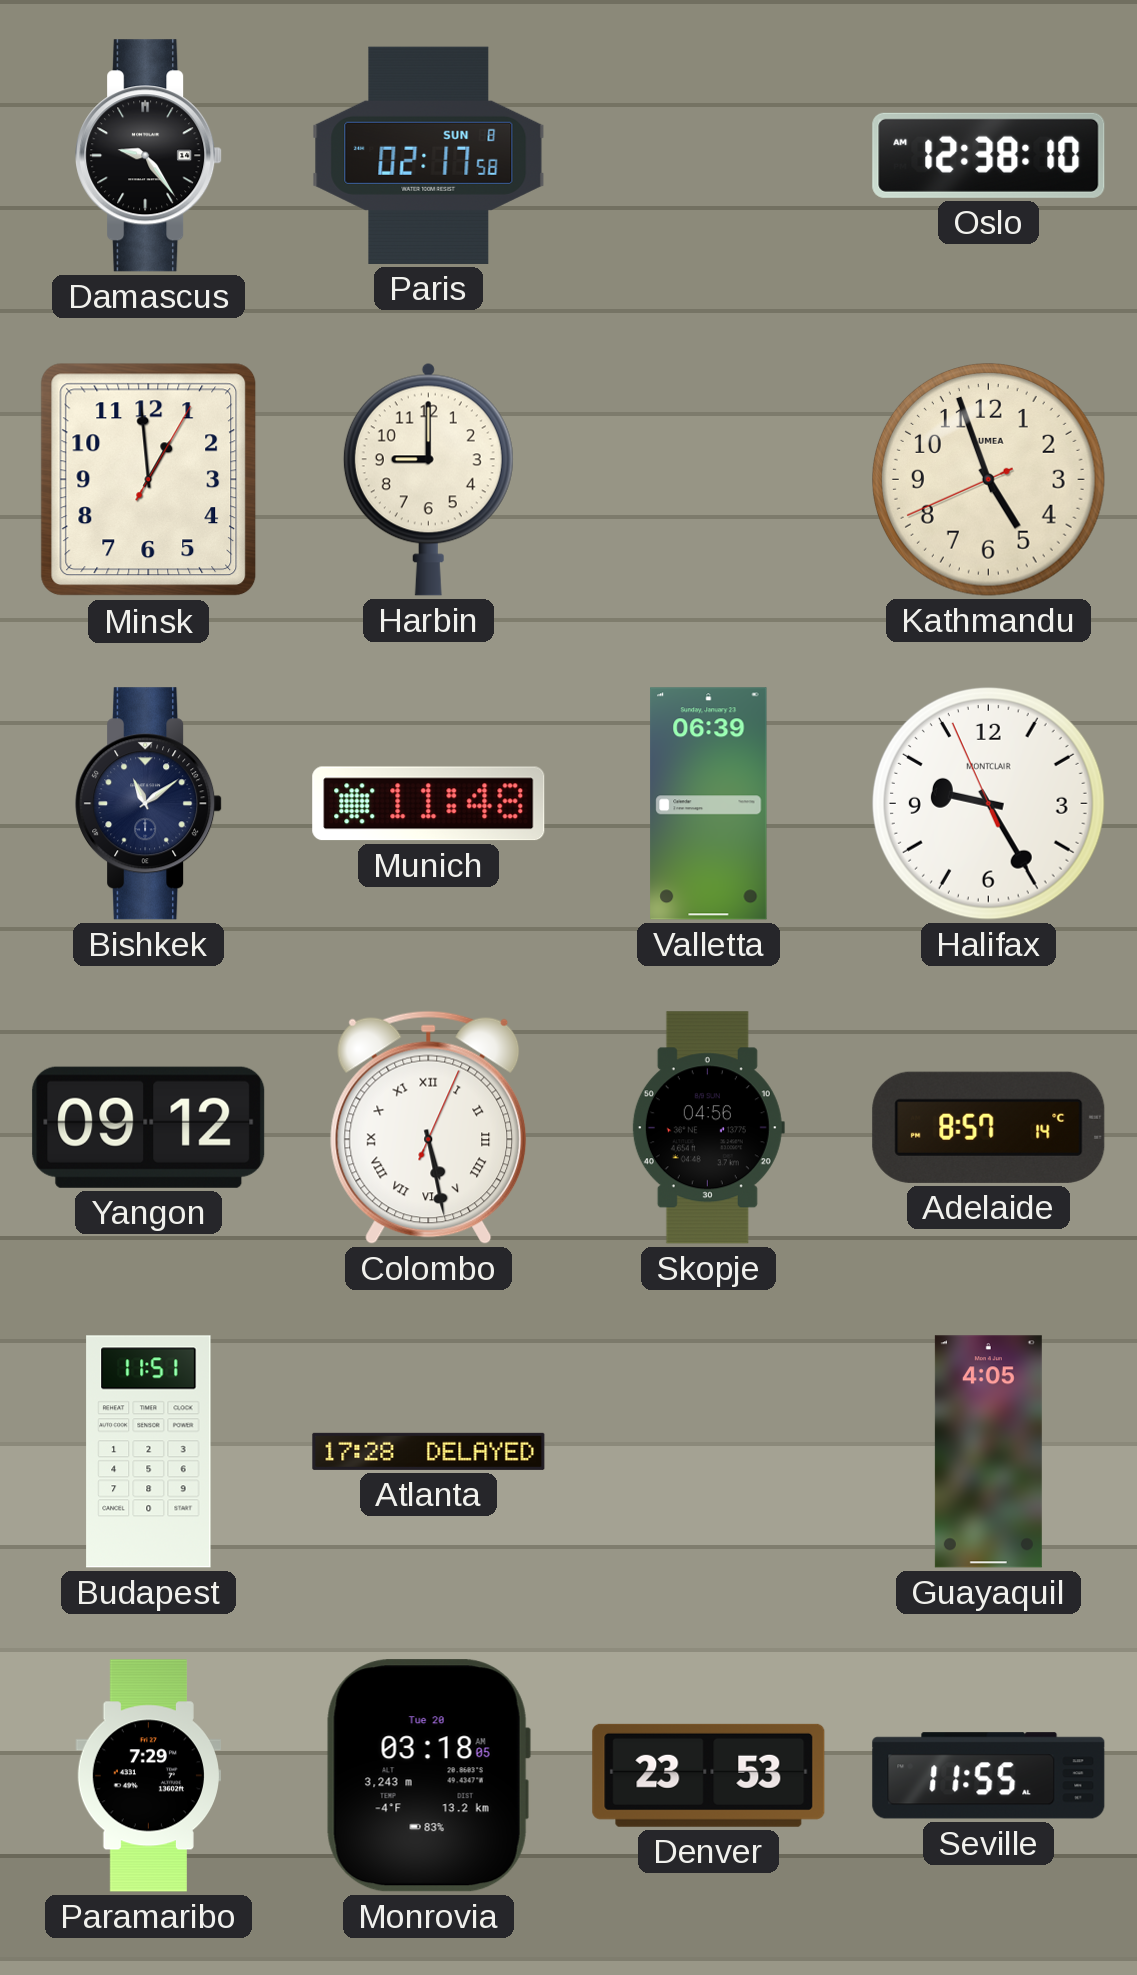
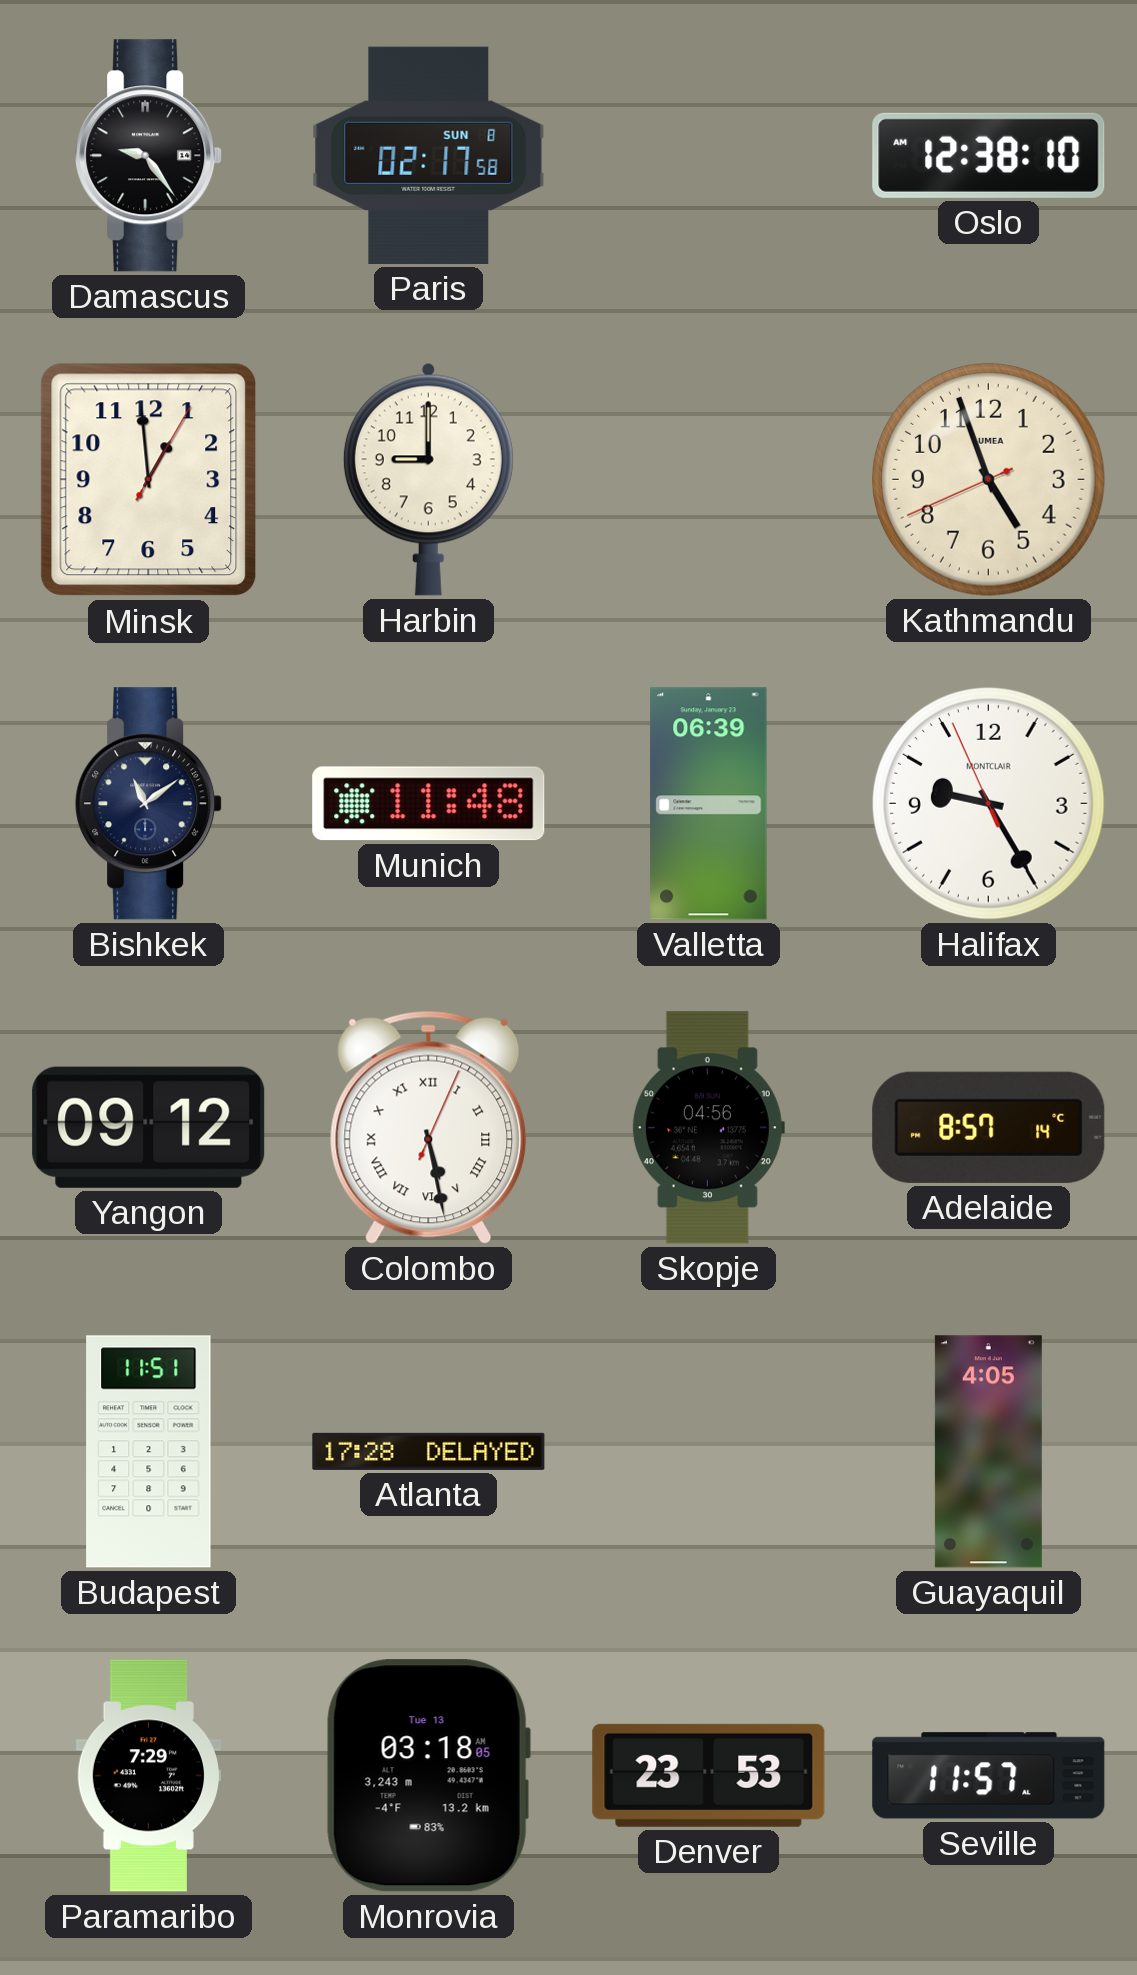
Monrovia date: Tue 20 -> Tue 13
Seville: 11:55 -> 11:57
